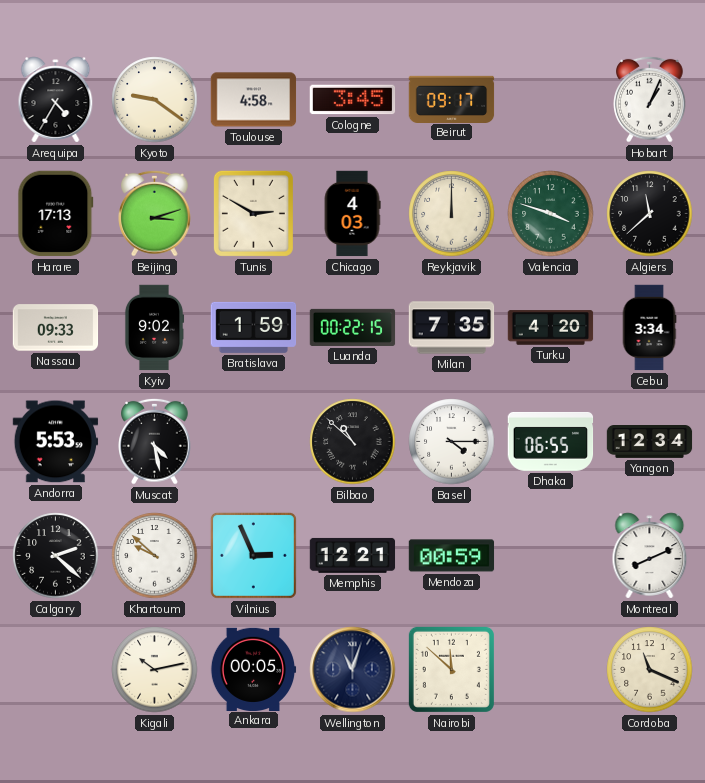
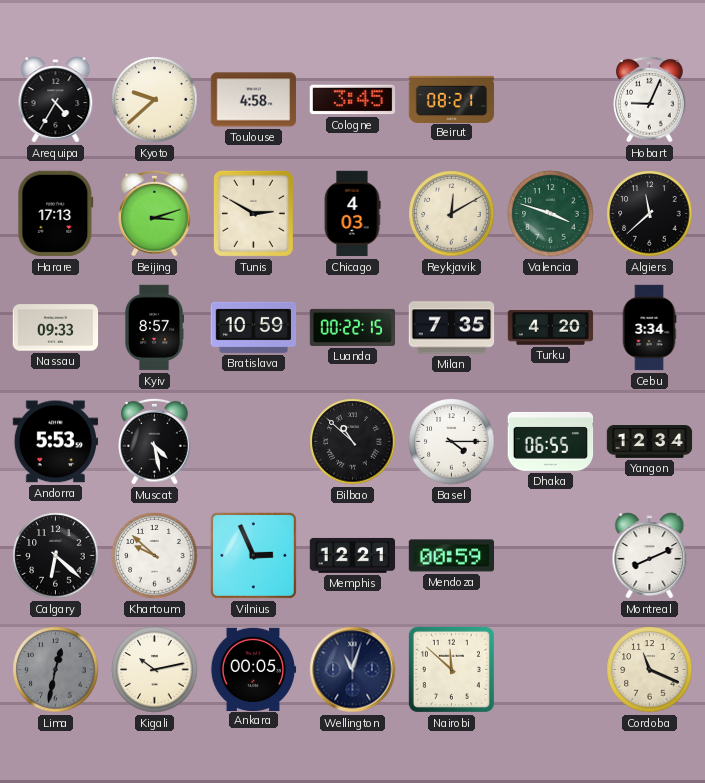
Kyoto: 9:21 -> 9:38
Beirut: 09:17 -> 08:21
Hobart: 1:04 -> 9:04
Reykjavik: 12:00 -> 12:10
Kyiv: 9:02 -> 8:57
Bratislava: 1:59 -> 10:59
Calgary: 2:22 -> 6:22
Lima: none -> 12:32
